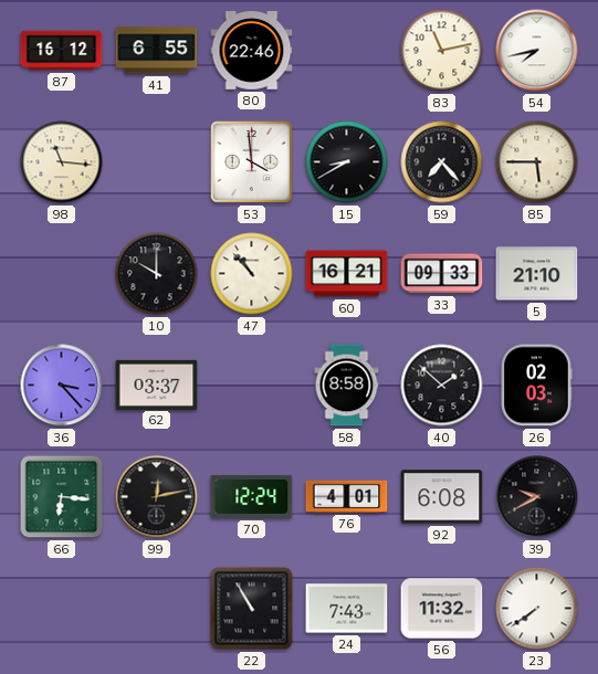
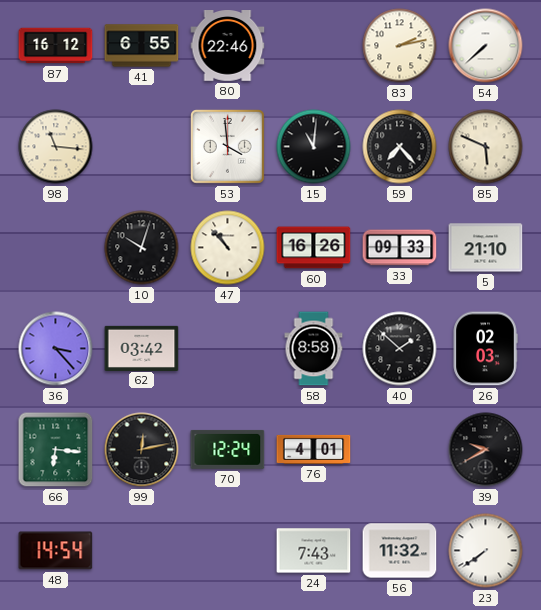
83: 11:13 -> 2:13
54: 7:43 -> 7:38
15: 8:40 -> 11:01
85: 5:45 -> 5:49
10: 10:00 -> 10:03
60: 16:21 -> 16:26
62: 03:37 -> 03:42
92: 6:08 -> none
48: none -> 14:54
22: 10:55 -> none
